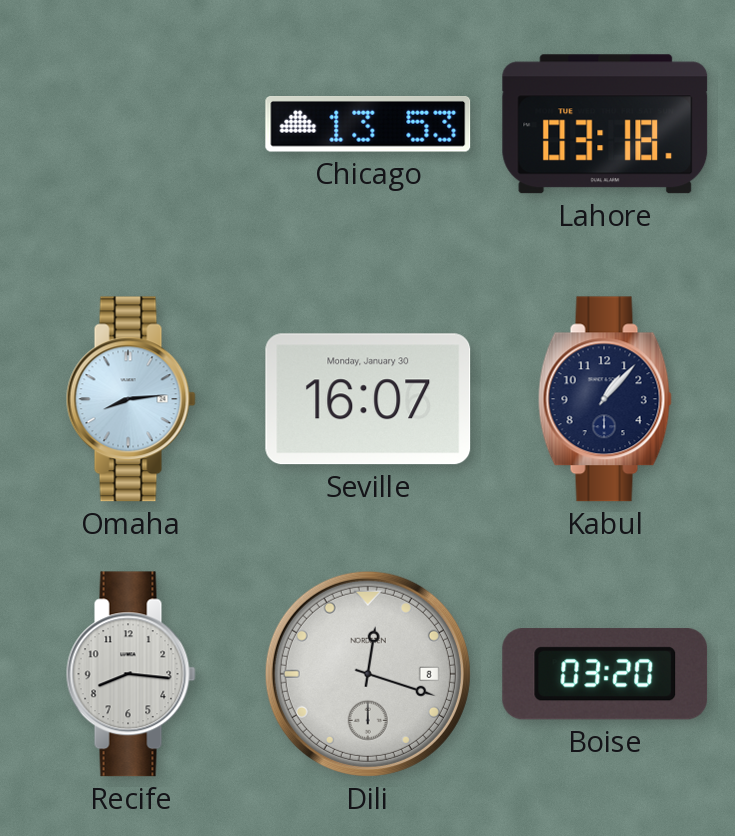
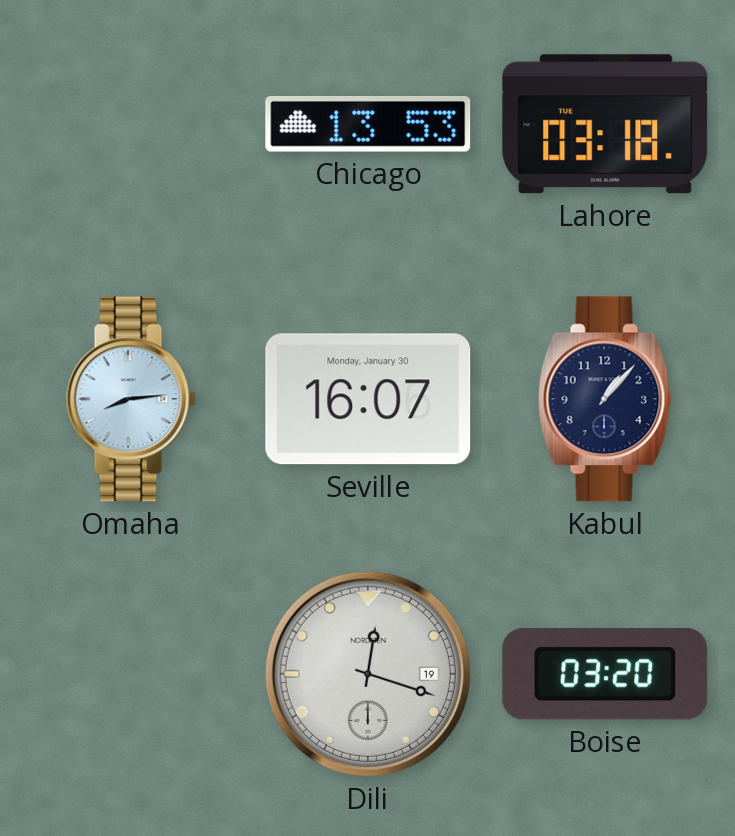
Recife: 8:16 -> none
Dili date: 8 -> 19
